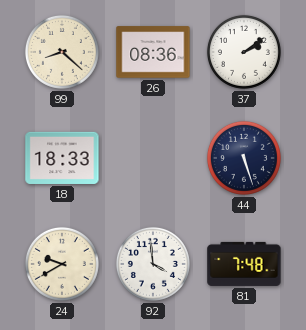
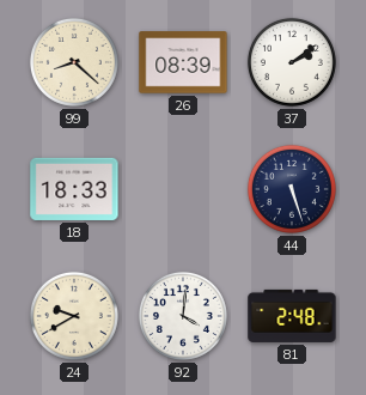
26: 08:36 -> 08:39
92: 3:59 -> 4:01
81: 7:48 -> 2:48
